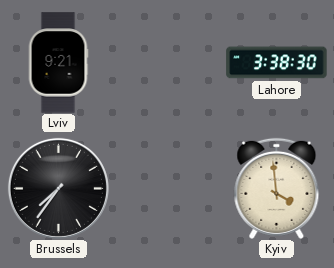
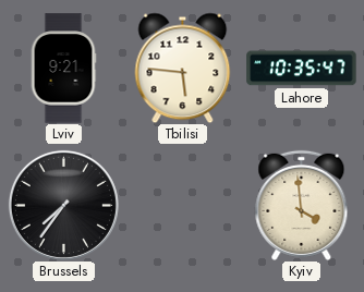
Tbilisi: none -> 5:46
Lahore: 3:38 -> 10:35
